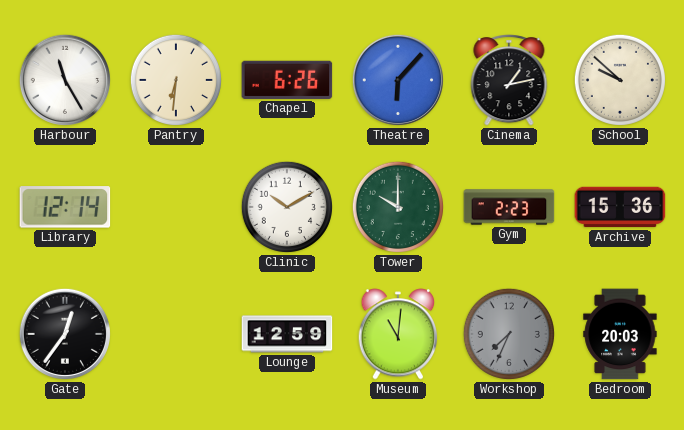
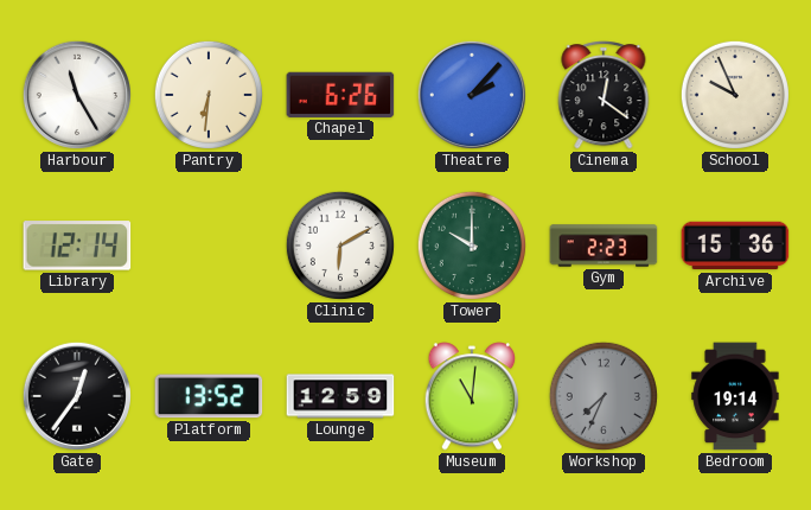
Theatre: 6:07 -> 2:07
Cinema: 1:13 -> 12:21
School: 9:52 -> 9:56
Clinic: 10:10 -> 6:10
Platform: none -> 13:52
Bedroom: 20:03 -> 19:14
